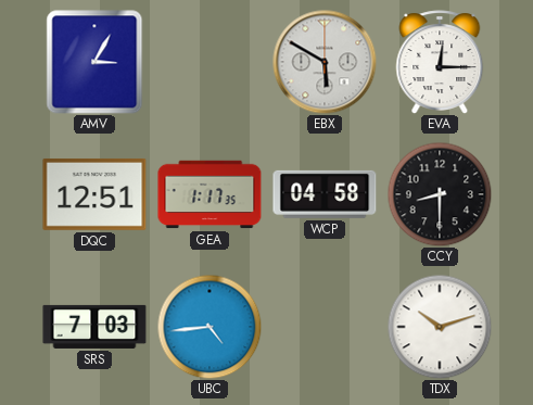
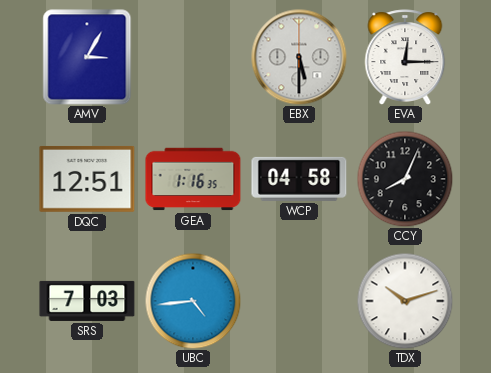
EBX: 5:50 -> 5:30
GEA: 1:17 -> 1:16
CCY: 8:30 -> 8:04
